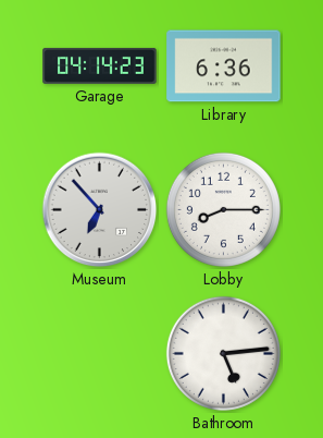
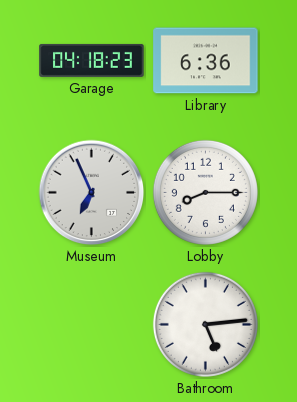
Garage: 04:14 -> 04:18
Museum: 6:53 -> 6:56
